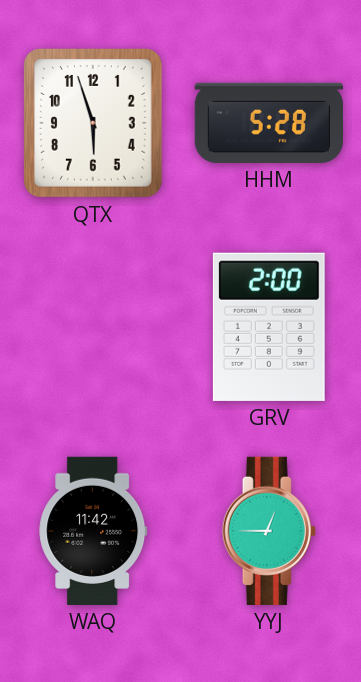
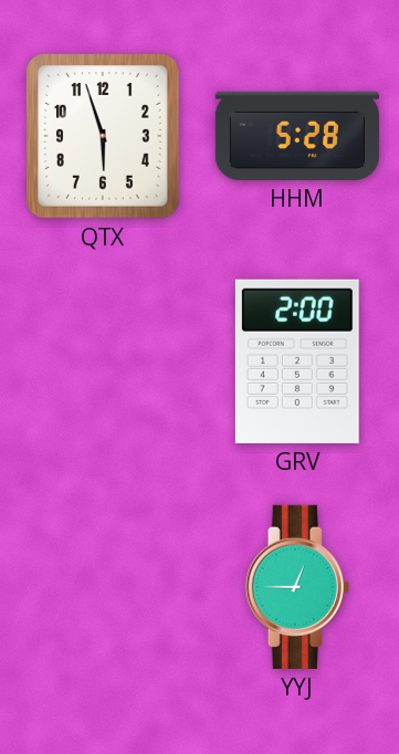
WAQ: 11:42 -> none
